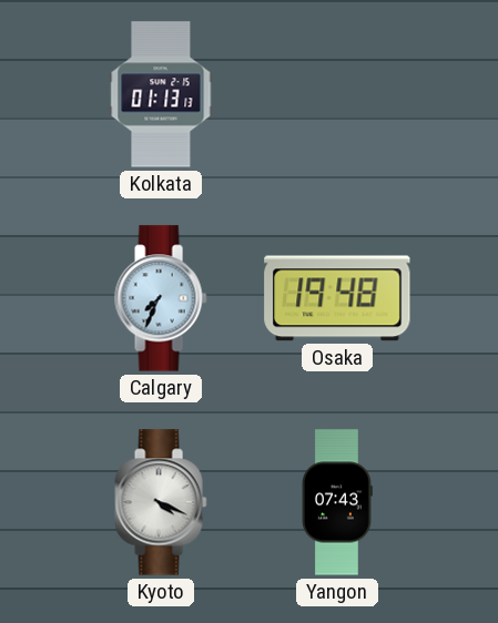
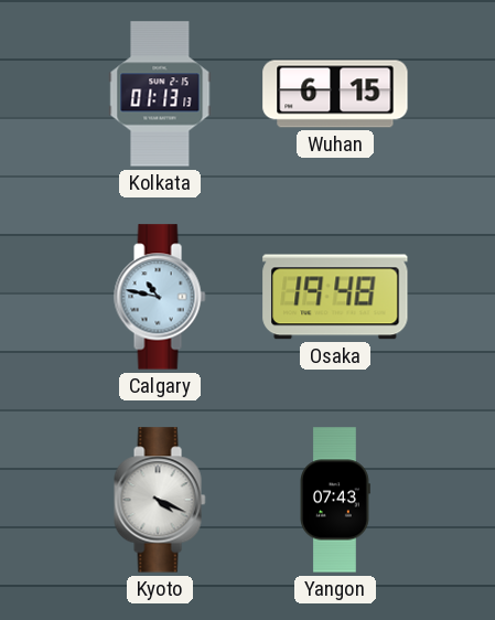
Wuhan: none -> 6:15
Calgary: 7:34 -> 10:47
